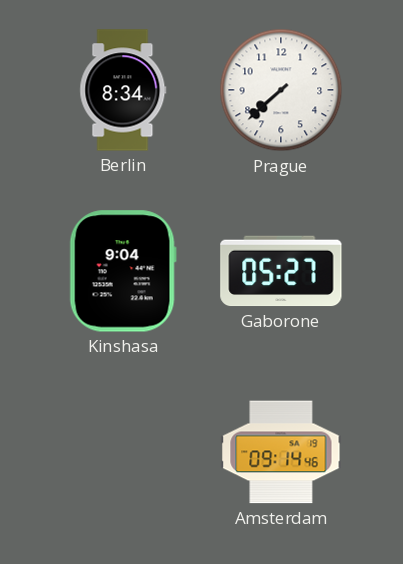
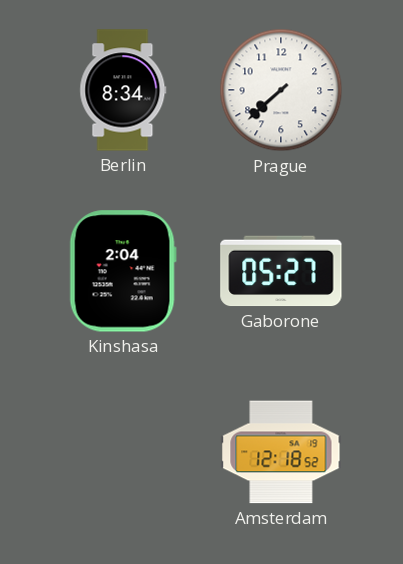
Kinshasa: 9:04 -> 2:04
Amsterdam: 09:14 -> 12:18
